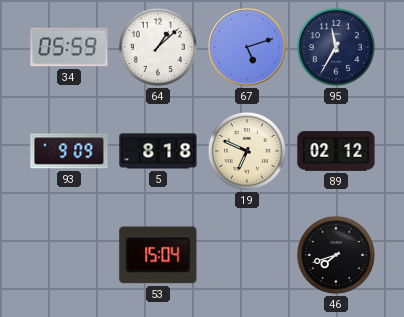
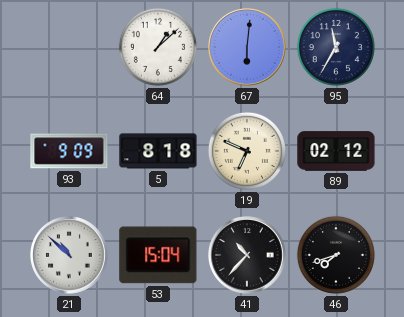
34: 05:59 -> none
67: 5:12 -> 6:01
21: none -> 10:52
41: none -> 10:37
